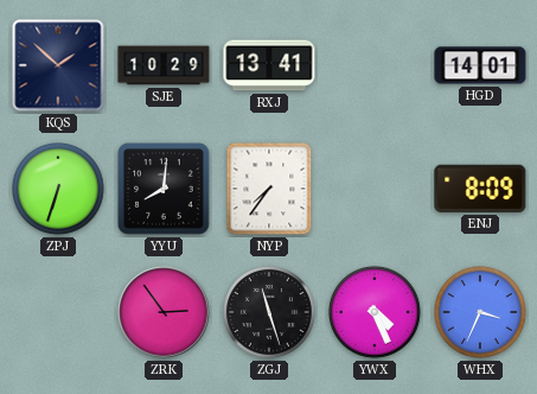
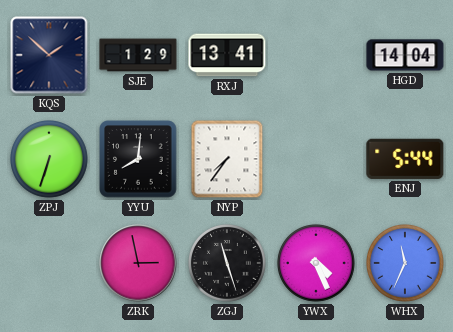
SJE: 10:29 -> 1:29
HGD: 14:01 -> 14:04
ENJ: 8:09 -> 5:44
ZRK: 2:54 -> 2:58
WHX: 3:34 -> 11:34
